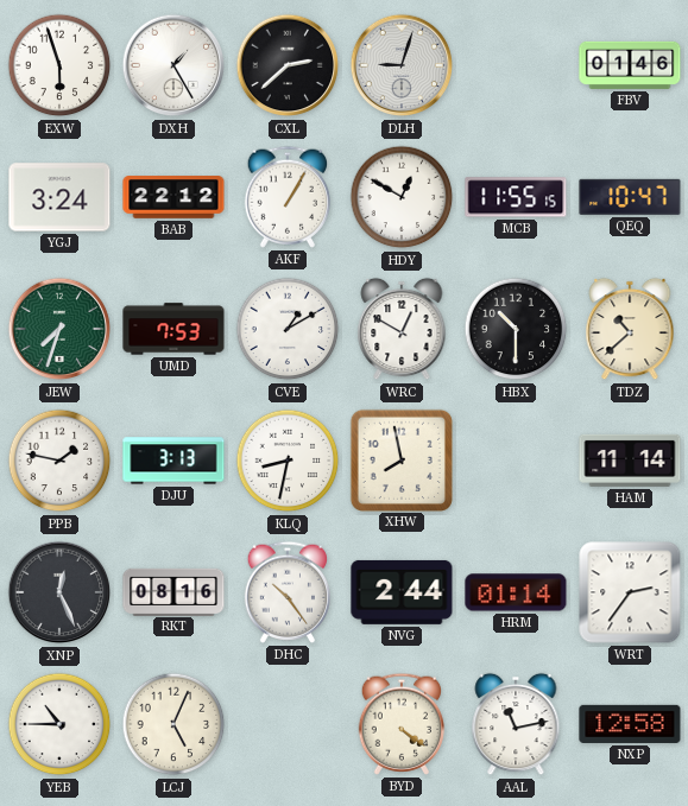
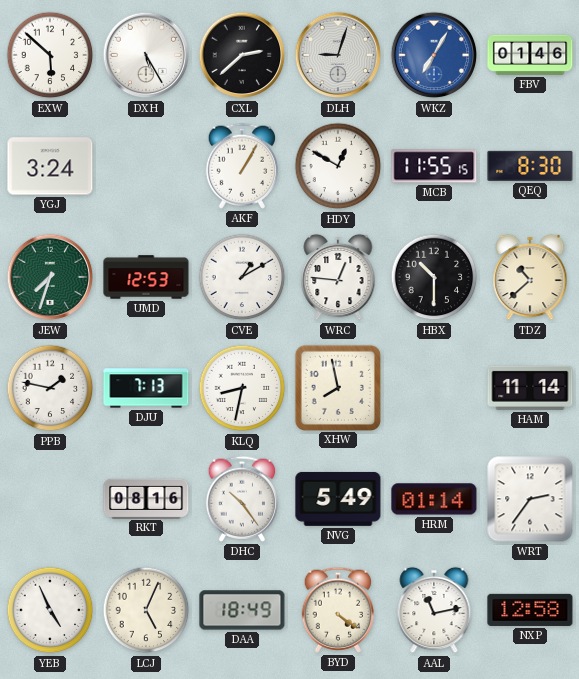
EXW: 5:57 -> 5:52
DXH: 1:25 -> 5:25
WKZ: none -> 7:05
BAB: 22:12 -> none
QEQ: 10:47 -> 8:30
UMD: 7:53 -> 12:53
WRC: 12:50 -> 12:46
DJU: 3:13 -> 7:13
XNP: 12:26 -> none
NVG: 2:44 -> 5:49
YEB: 10:45 -> 4:56
DAA: none -> 18:49
